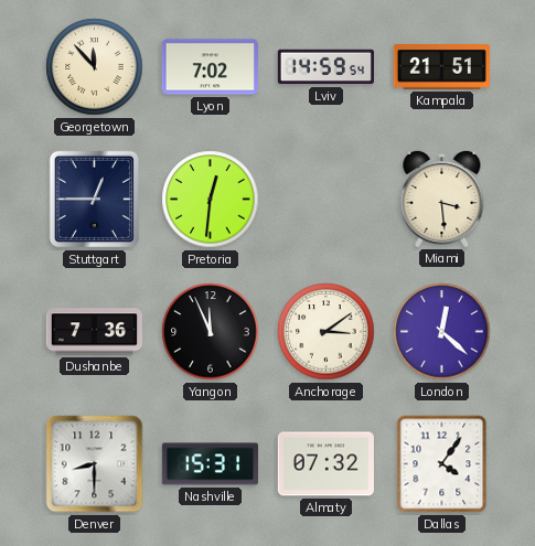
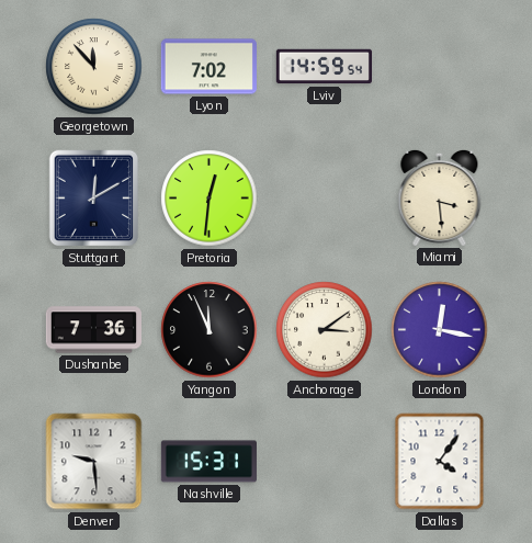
Kampala: 21:51 -> none
Stuttgart: 12:45 -> 12:10
London: 12:22 -> 12:17
Denver: 8:30 -> 9:29
Almaty: 07:32 -> none
